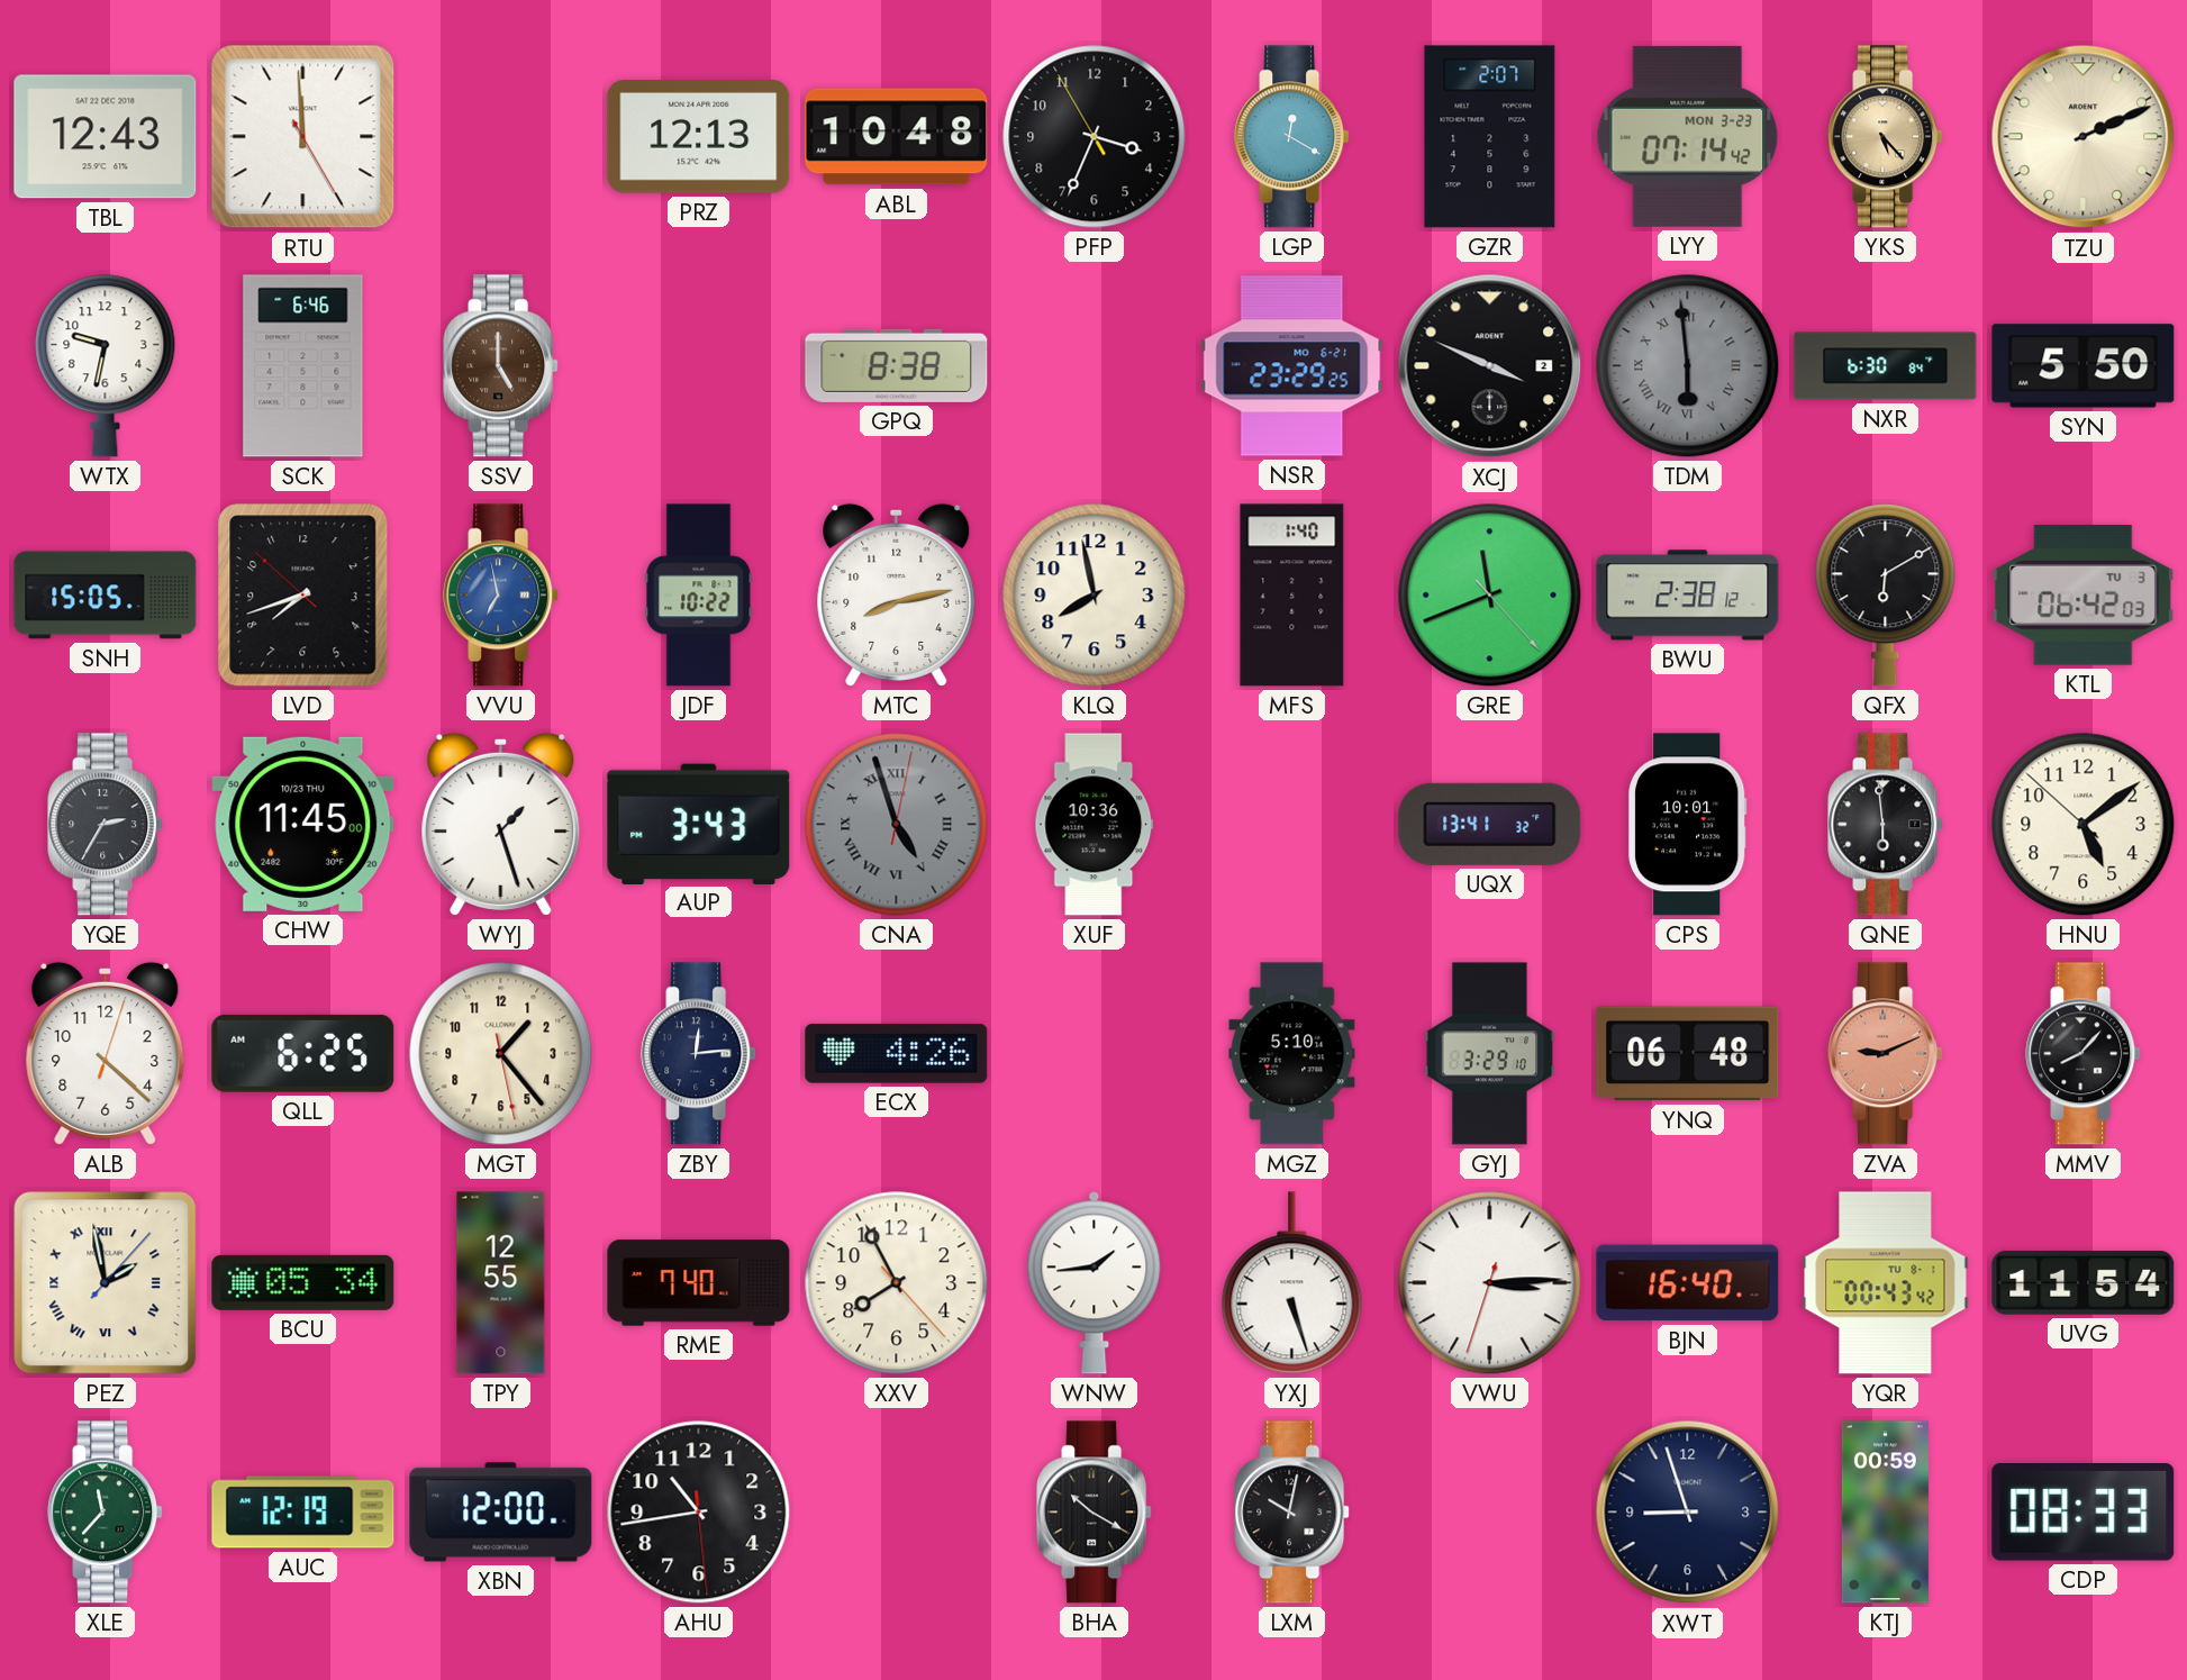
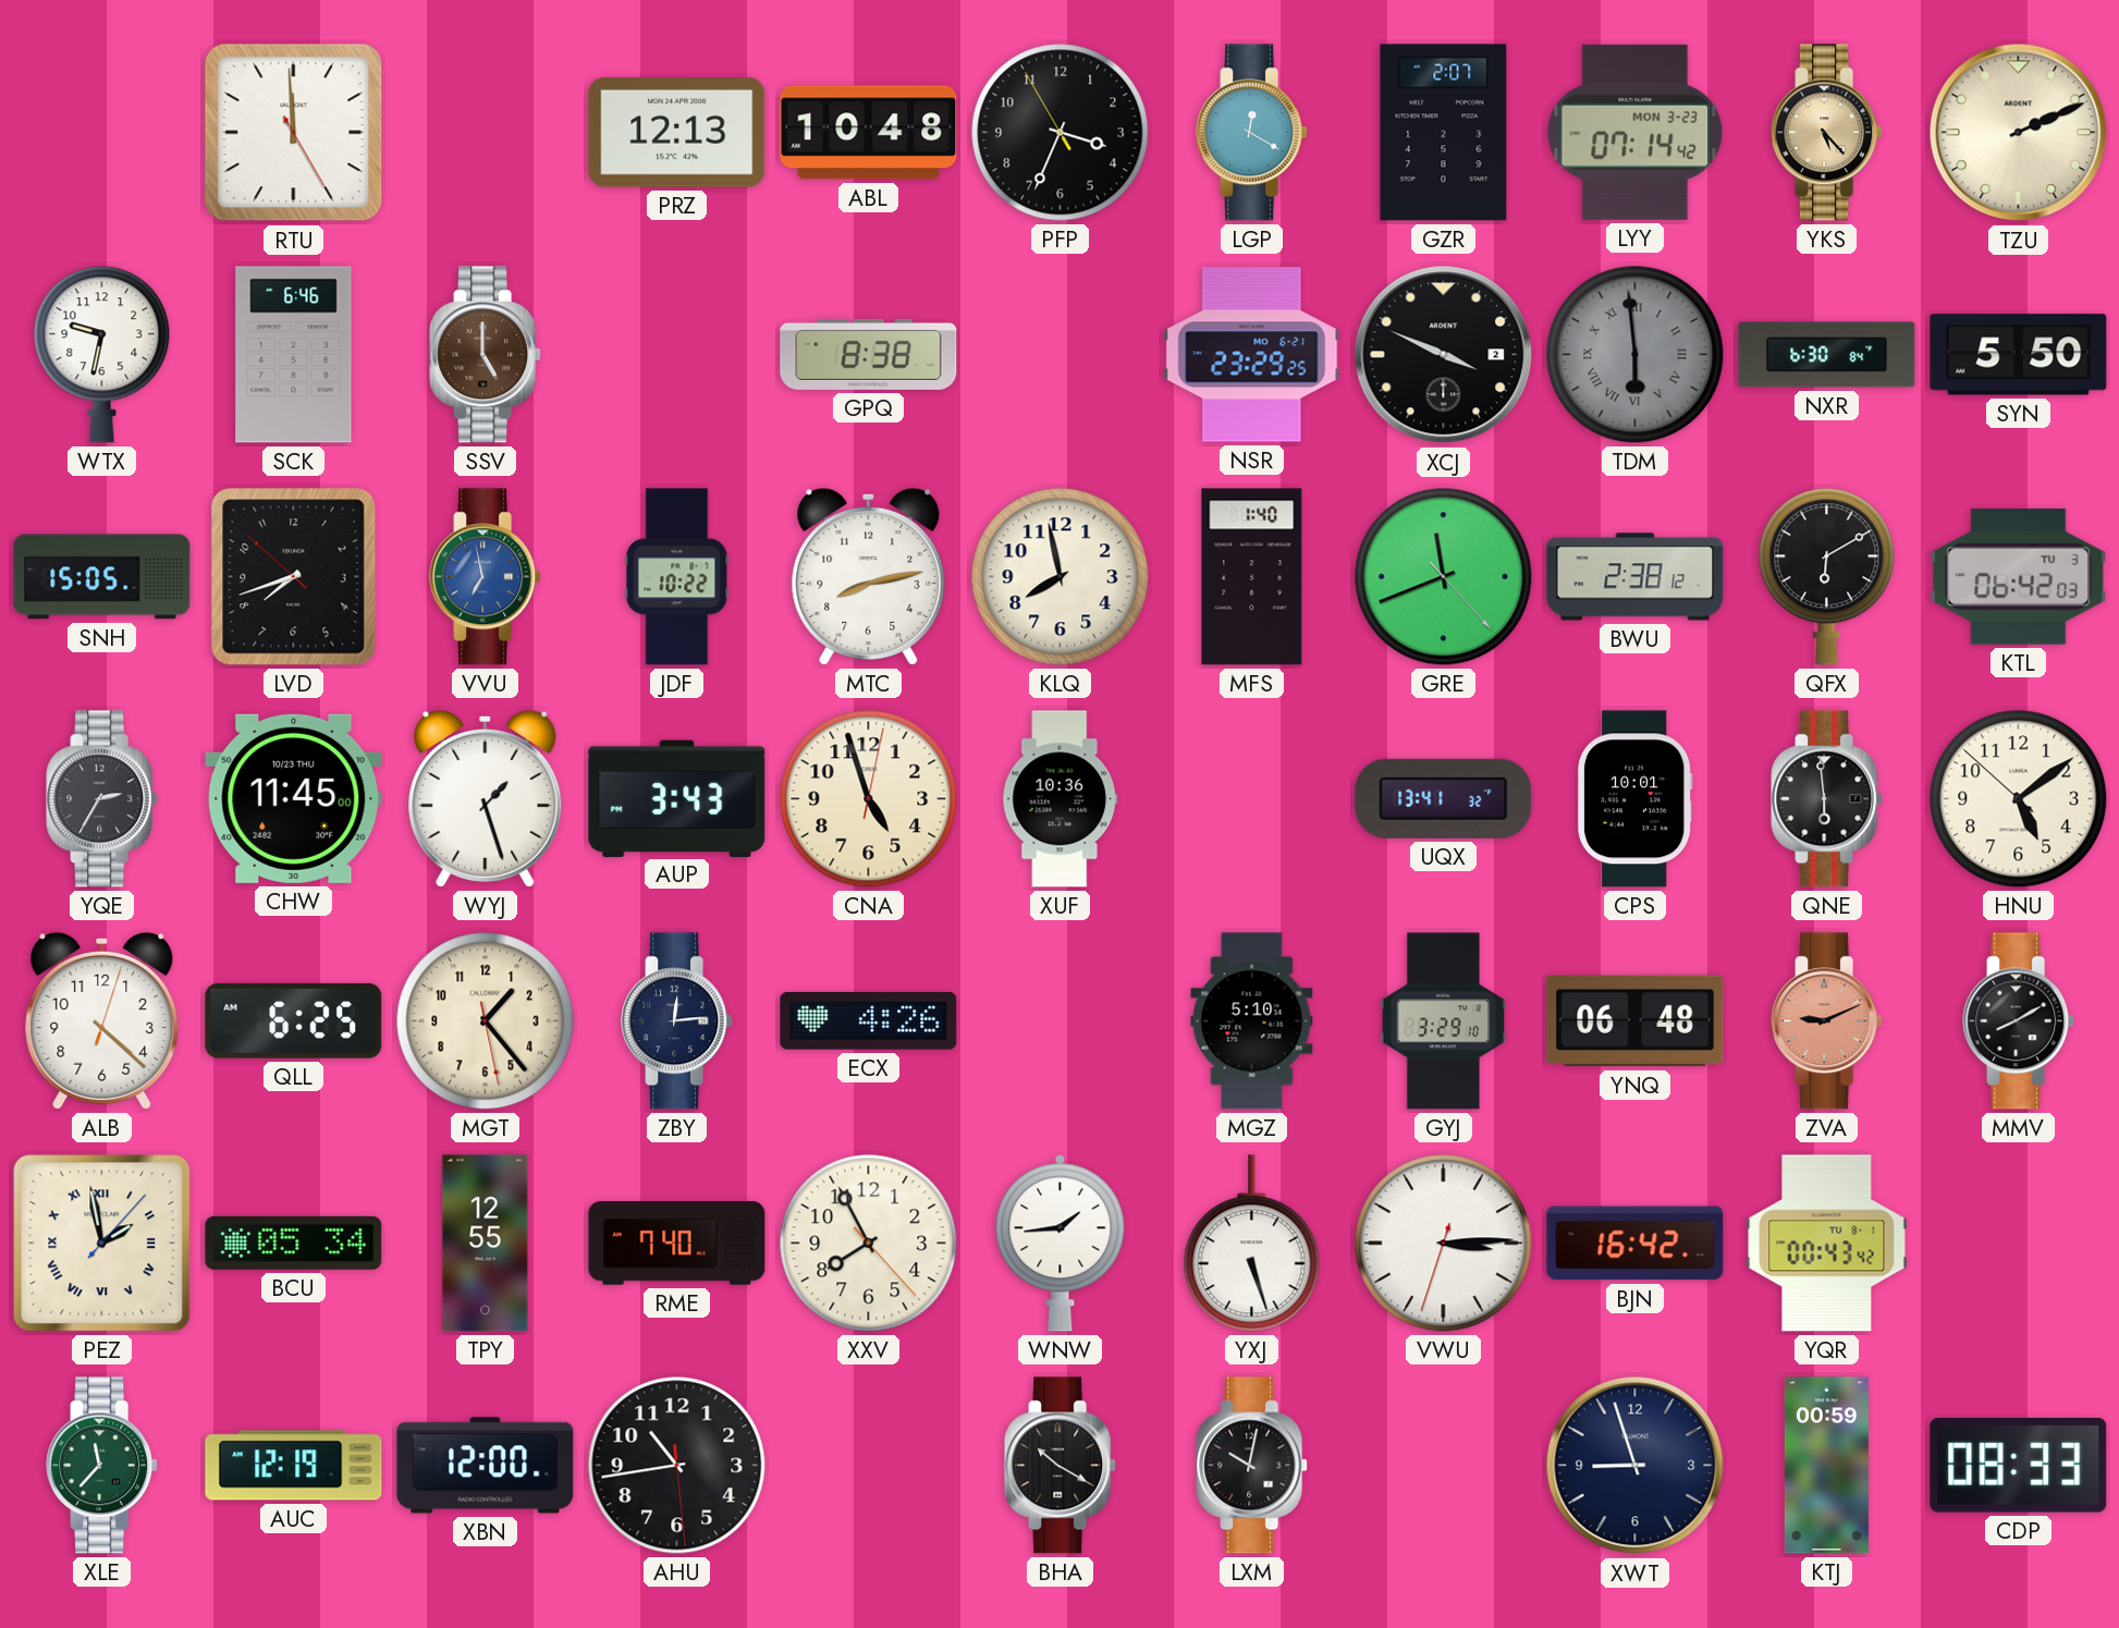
TBL: 12:43 -> none
CNA dial: grey -> cream
CNA numerals: Roman -> Arabic
MMV: 8:07 -> 8:10
BJN: 16:40 -> 16:42
UVG: 11:54 -> none
